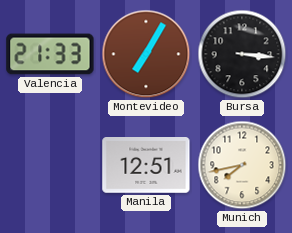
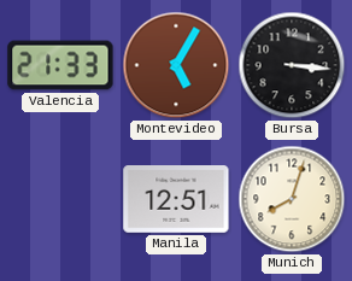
Montevideo: 7:05 -> 5:05
Munich: 7:43 -> 8:03
